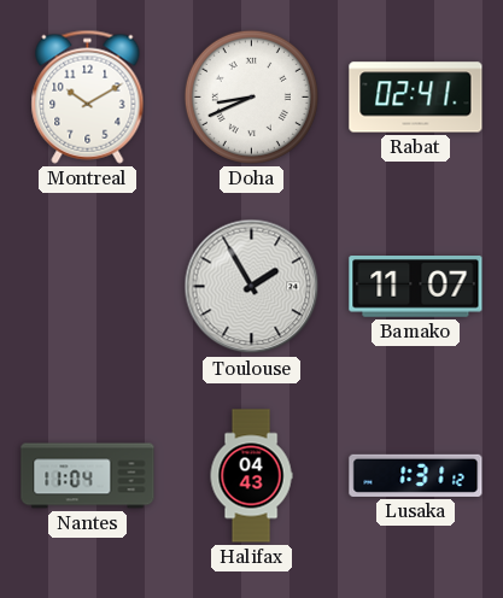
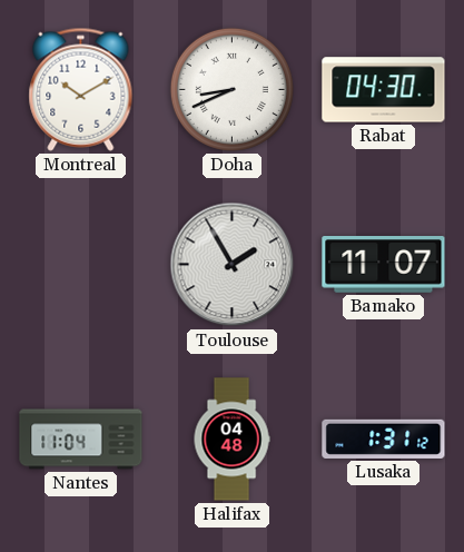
Rabat: 02:41 -> 04:30
Halifax: 04:43 -> 04:48
